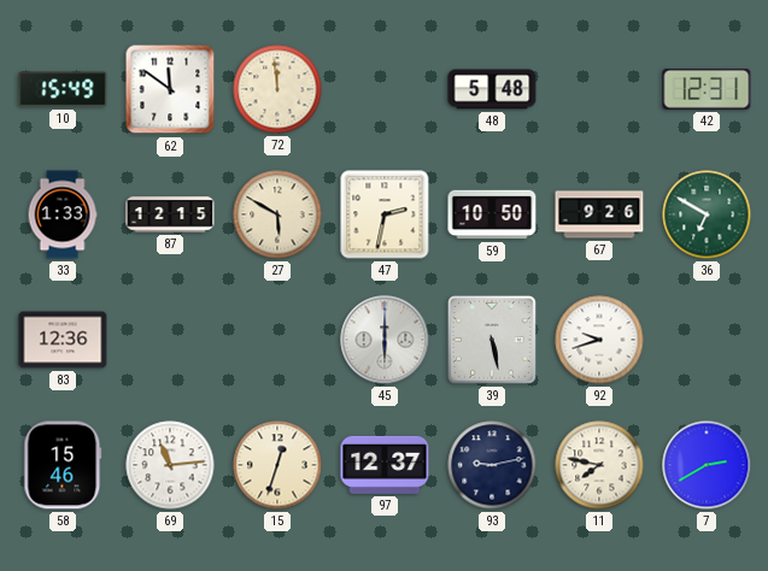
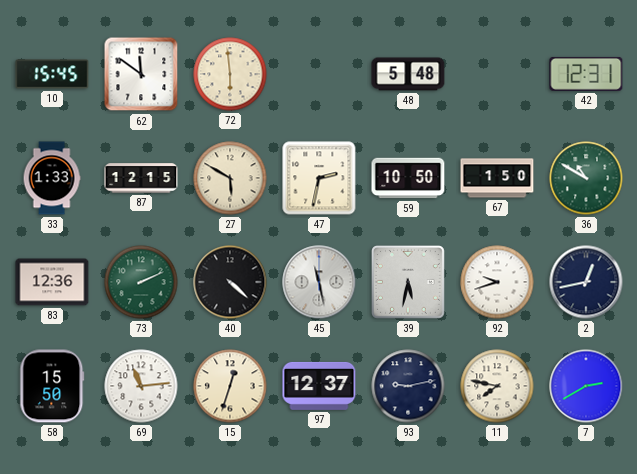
10: 15:49 -> 15:45
72: 11:59 -> 5:59
67: 9:26 -> 1:50
36: 6:50 -> 10:50
73: none -> 2:11
40: none -> 4:22
45: 6:00 -> 11:28
39: 5:28 -> 5:32
2: none -> 12:43
58: 15:46 -> 15:50
